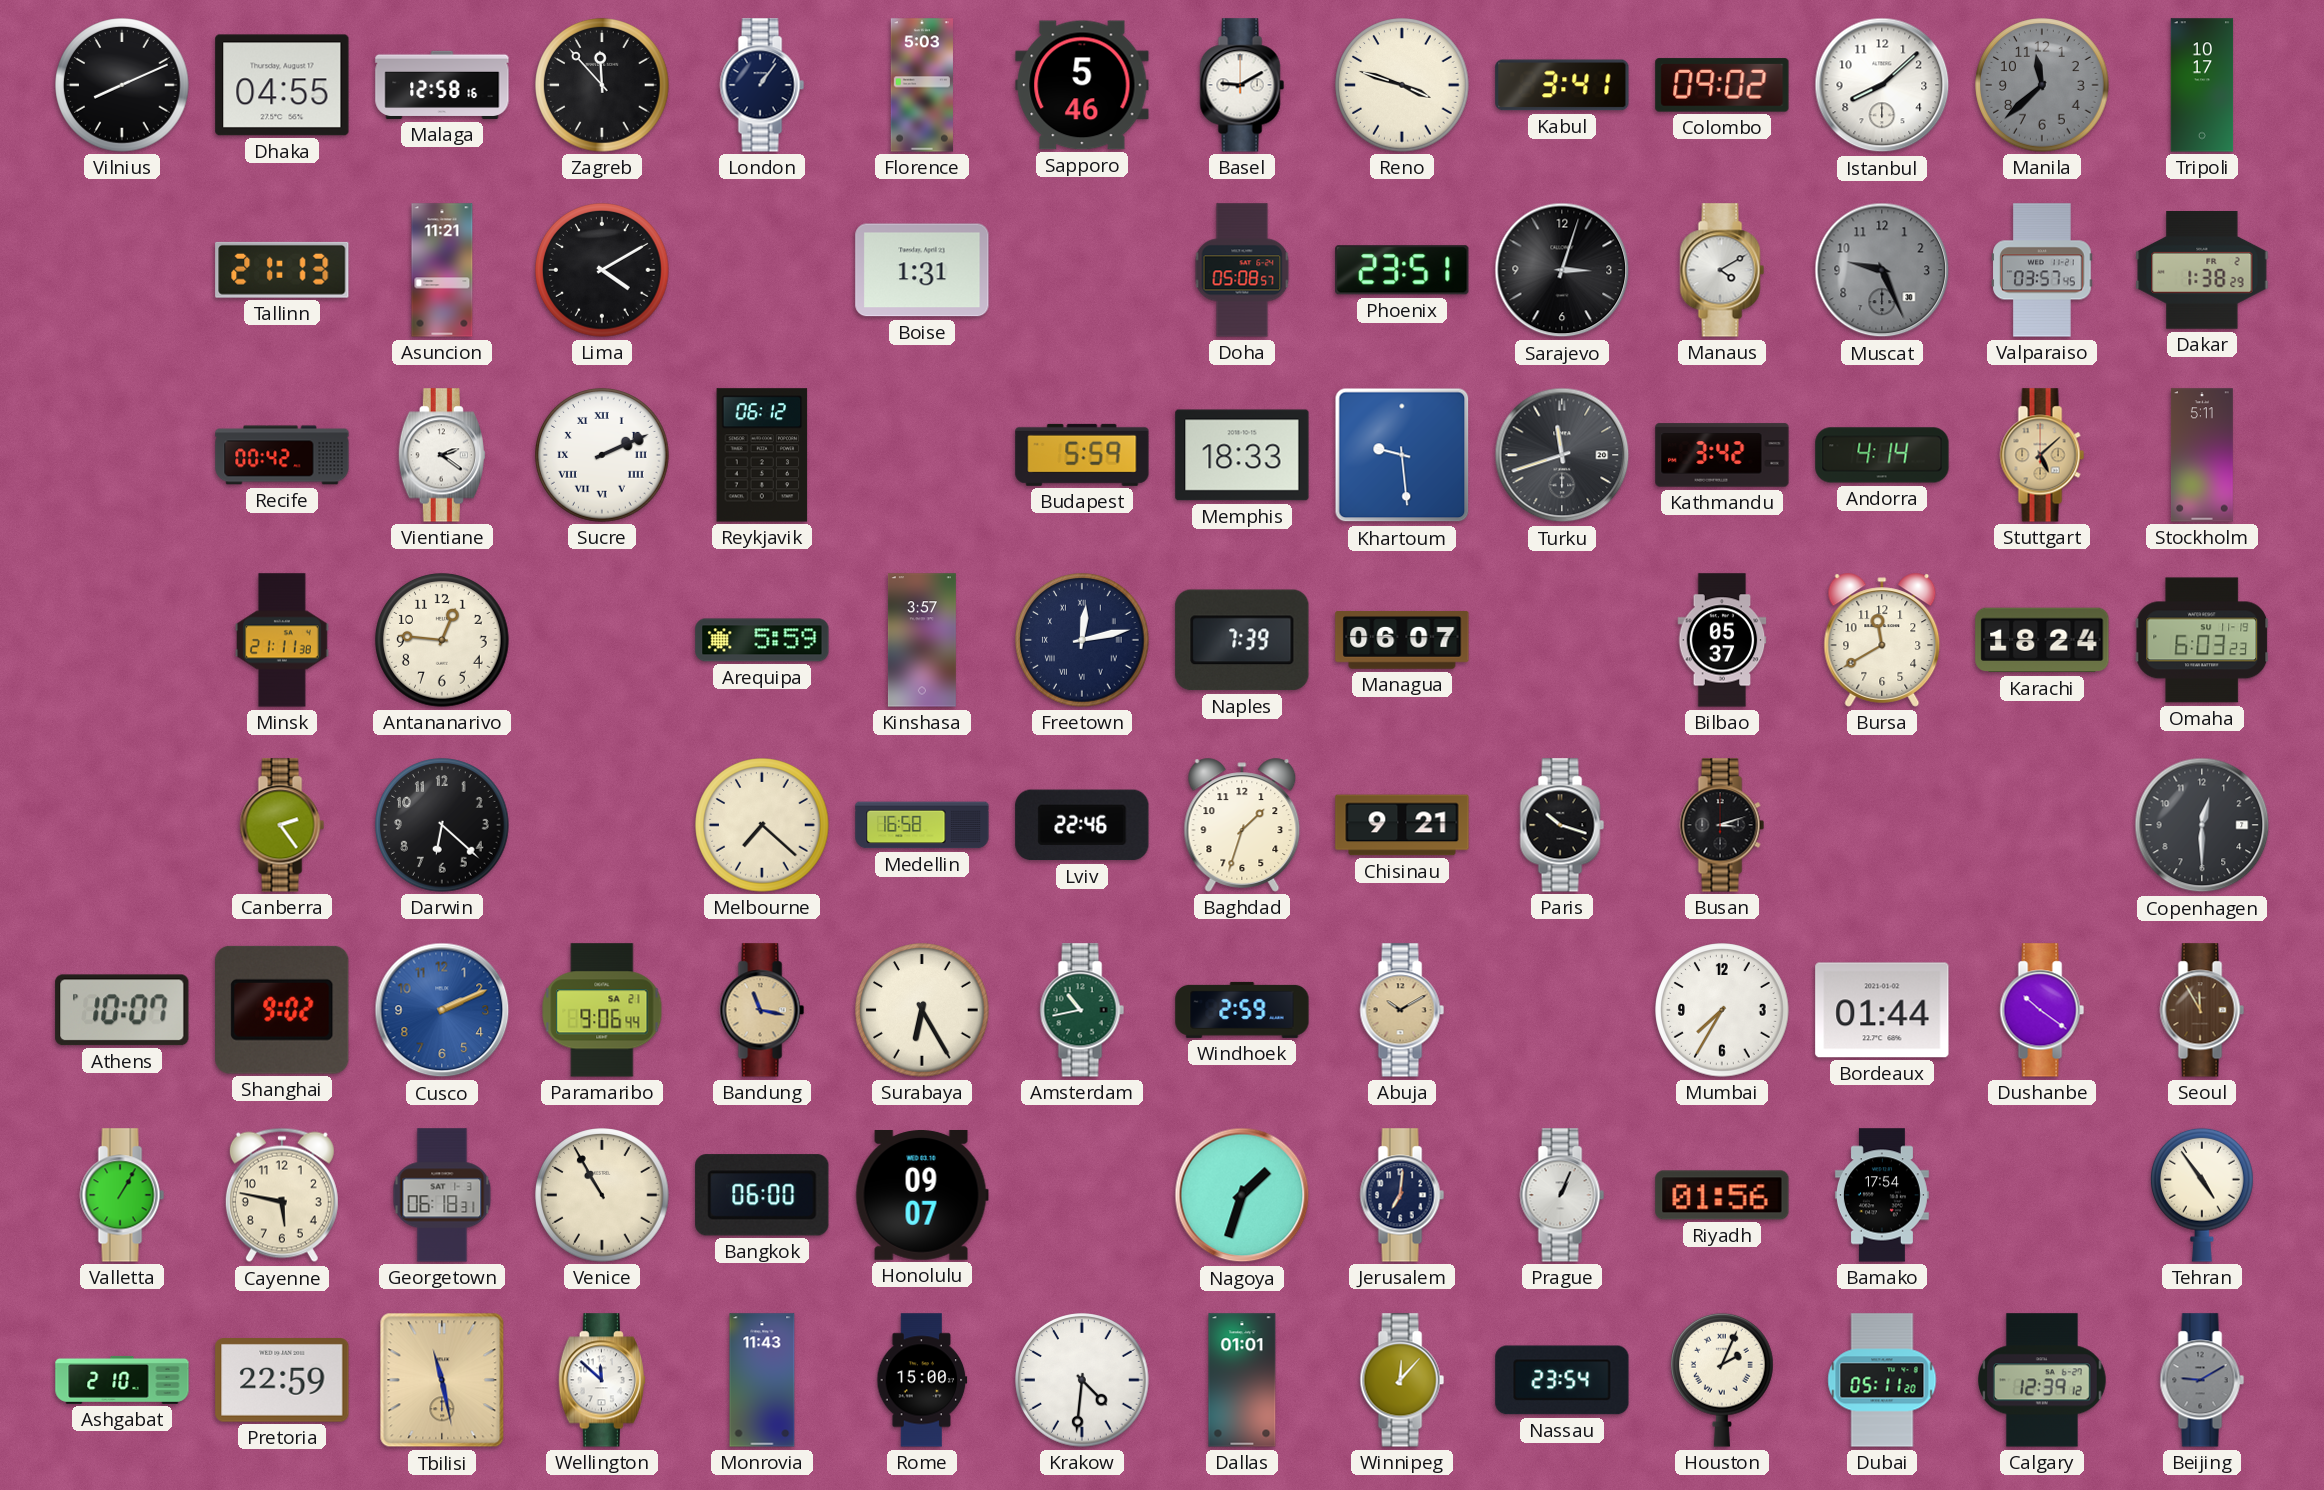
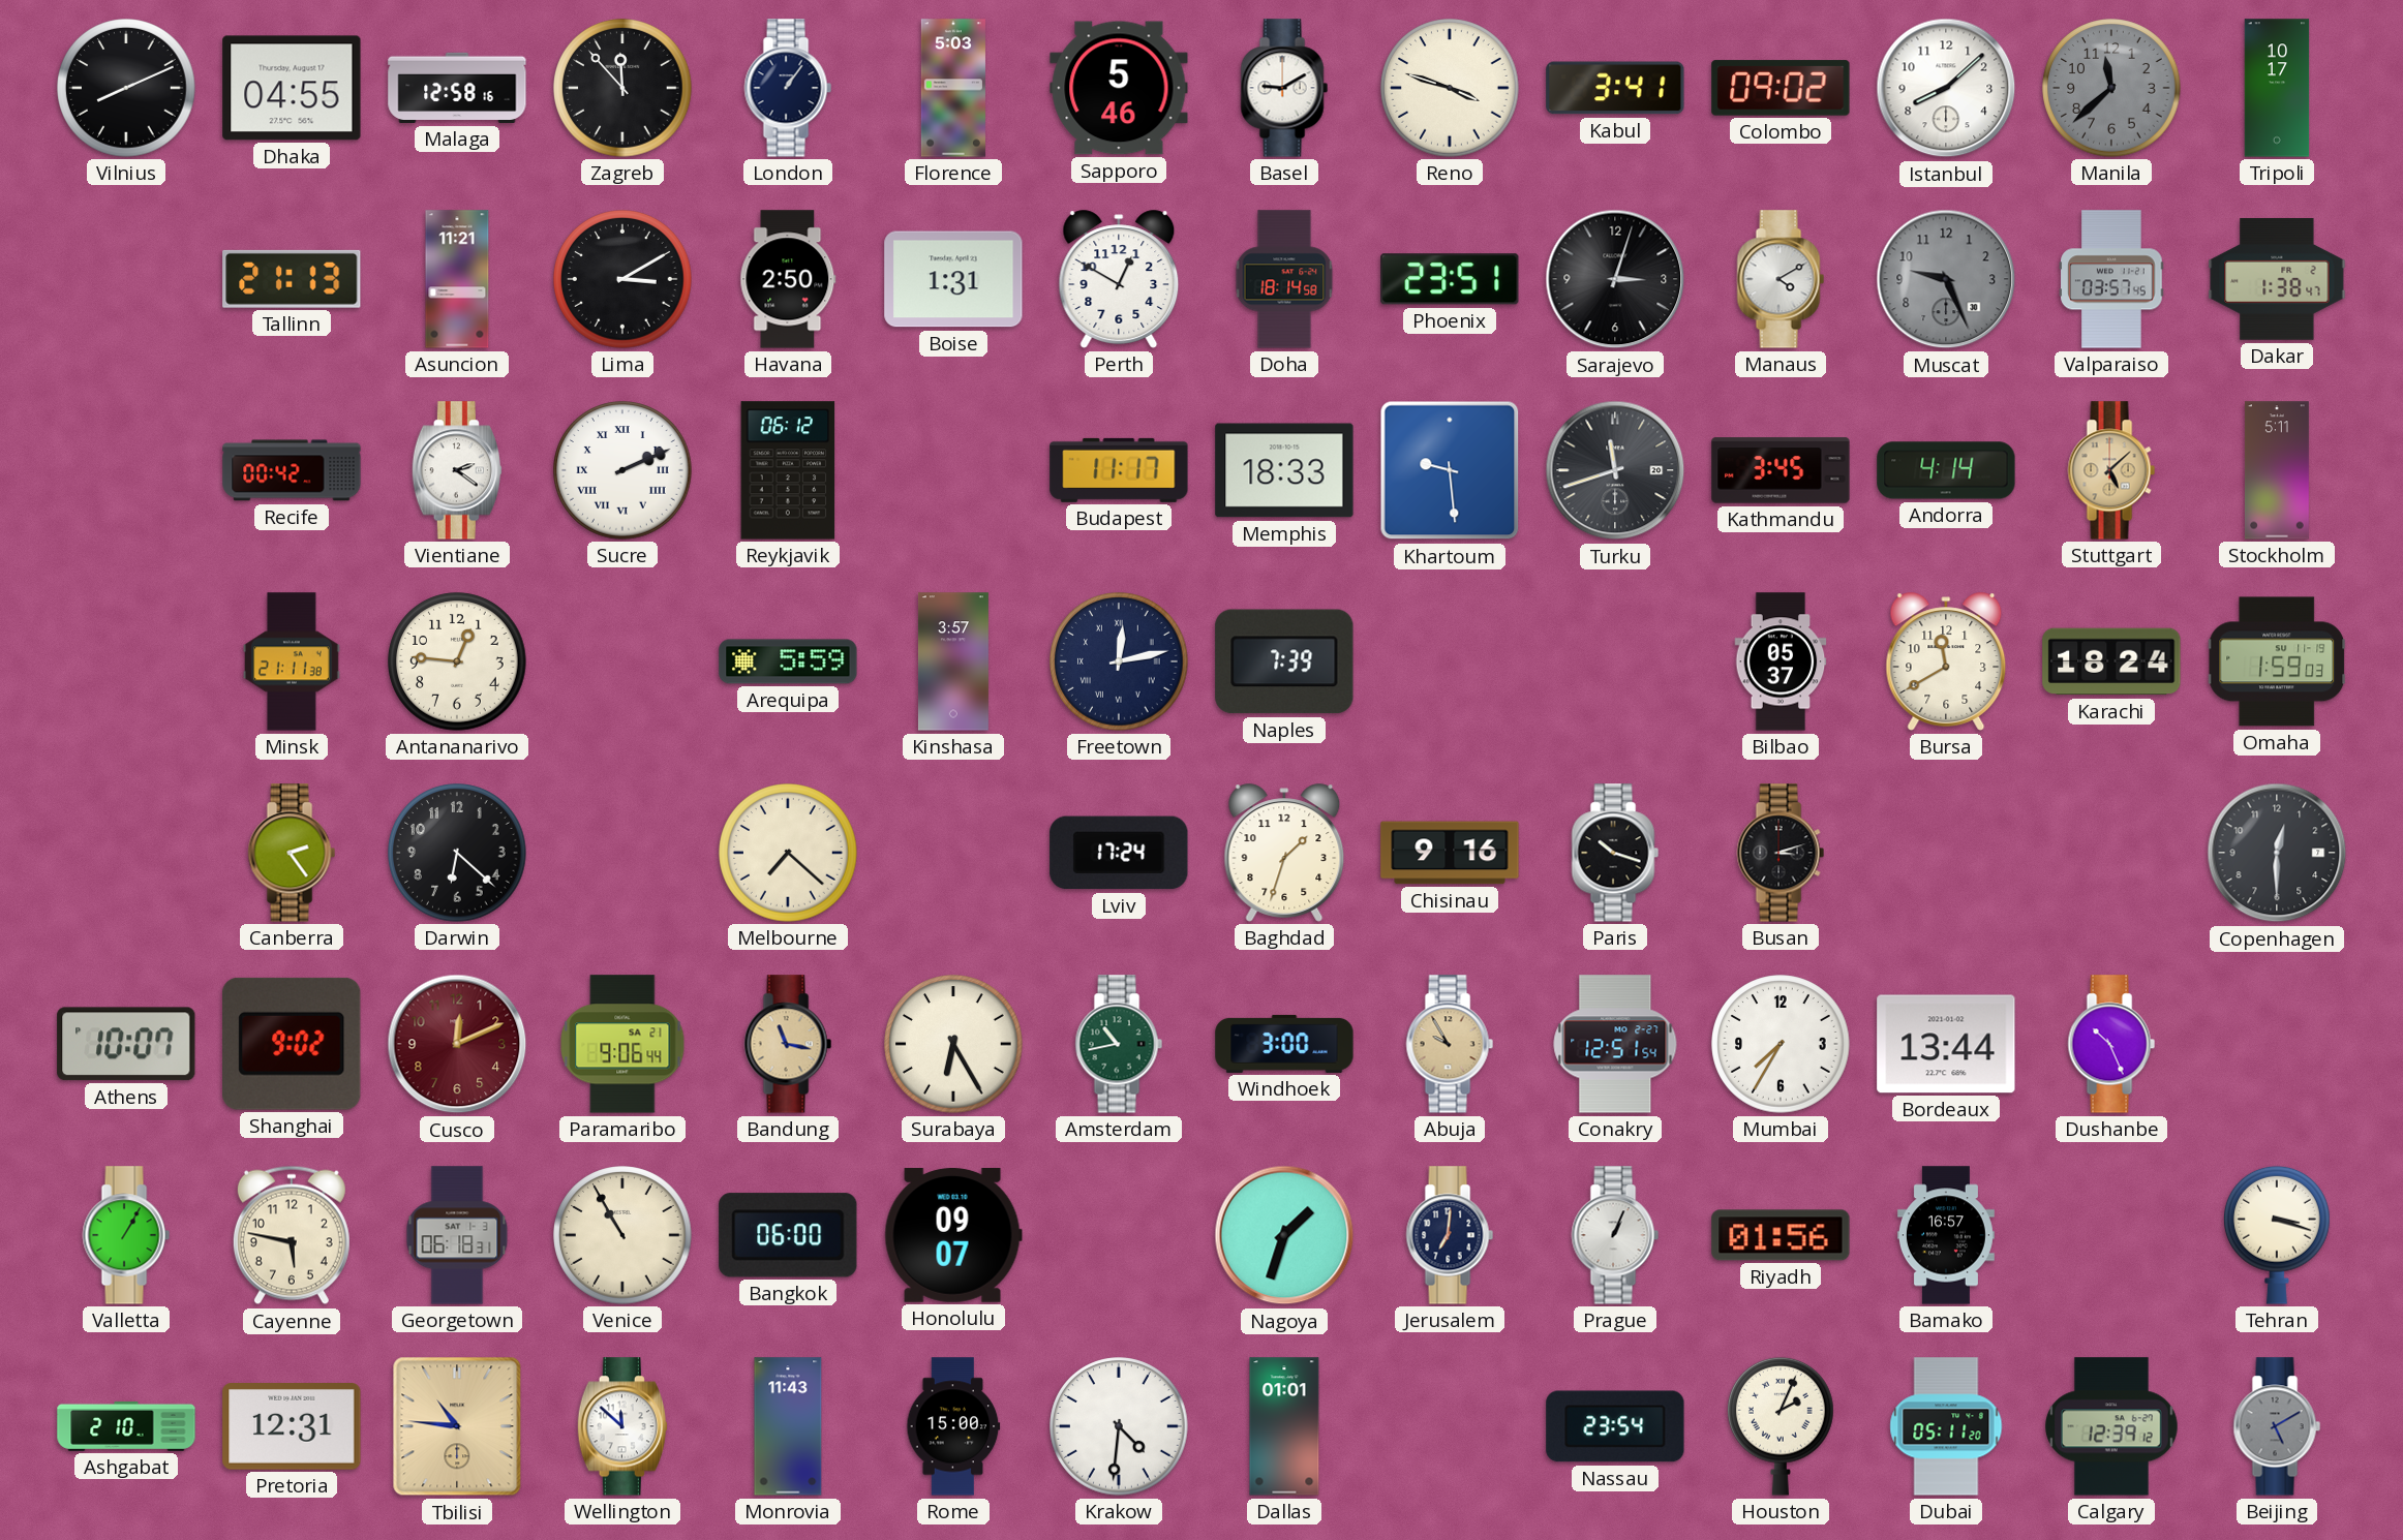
Lima: 4:10 -> 3:10
Havana: none -> 2:50
Perth: none -> 12:50
Doha: 05:08 -> 18:14
Dakar: 1:38:29 -> 1:38:47
Budapest: 5:59 -> 11:17
Kathmandu: 3:42 -> 3:45
Managua: 06:07 -> none
Omaha: 6:03 -> 1:59
Medellin: 16:58 -> none
Lviv: 22:46 -> 17:24
Chisinau: 9:21 -> 9:16
Cusco: 2:11 -> 12:11
Cusco dial: blue -> burgundy
Windhoek: 2:59 -> 3:00
Abuja: 10:10 -> 9:55
Conakry: none -> 12:51
Bordeaux: 01:44 -> 13:44
Dushanbe: 10:21 -> 10:26
Seoul: 11:55 -> none
Bamako: 17:54 -> 16:57
Tehran: 4:54 -> 3:18
Pretoria: 22:59 -> 12:31
Tbilisi: 11:28 -> 10:46
Winnipeg: 12:07 -> none
Beijing: 9:10 -> 5:10
